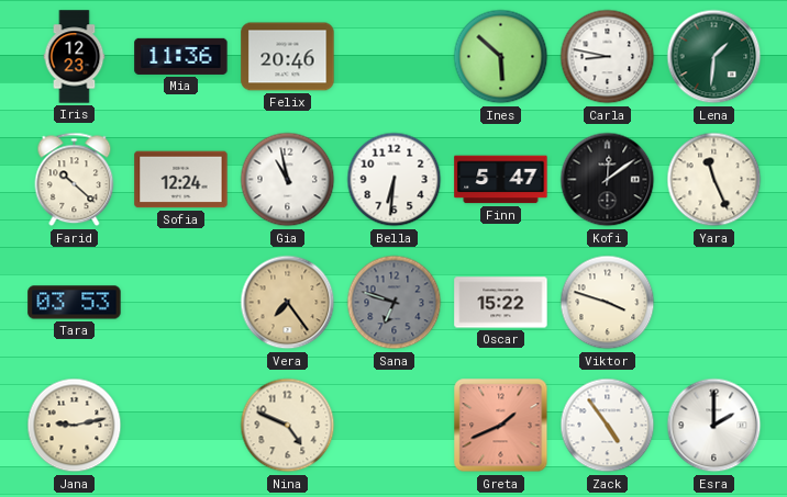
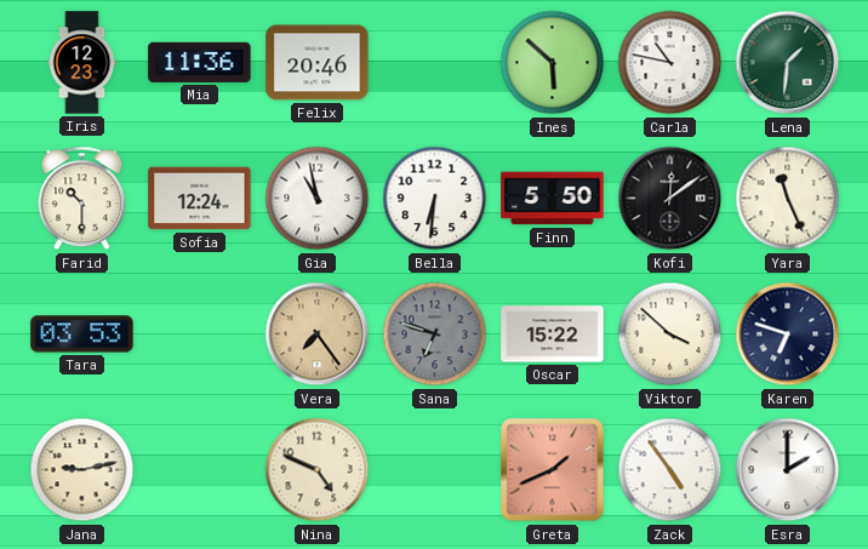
Carla: 8:47 -> 10:47
Farid: 10:22 -> 10:30
Finn: 5:47 -> 5:50
Viktor: 3:48 -> 3:52
Karen: none -> 6:48
